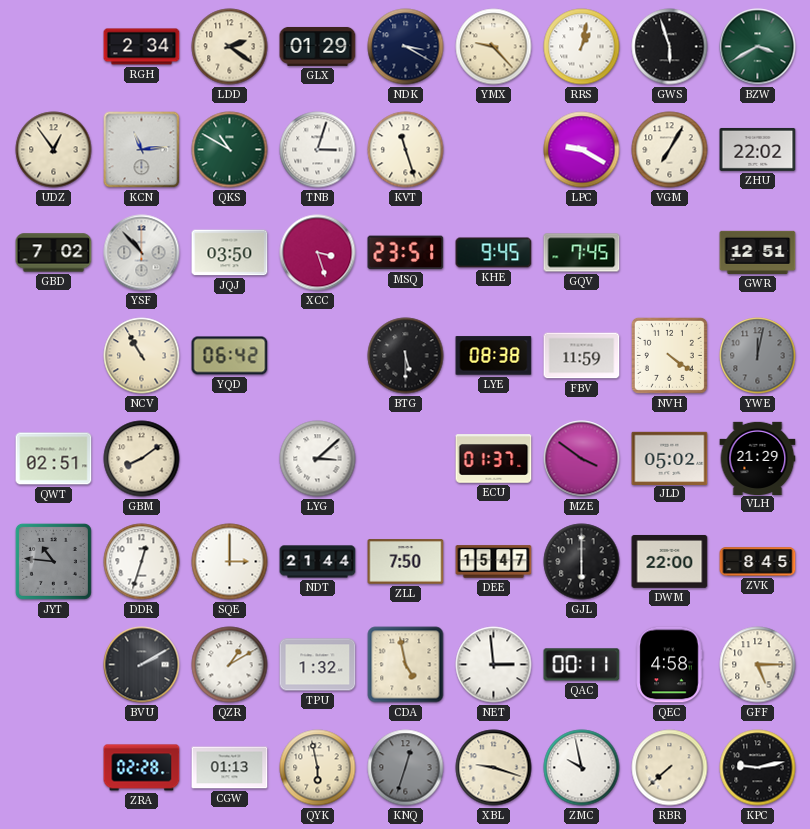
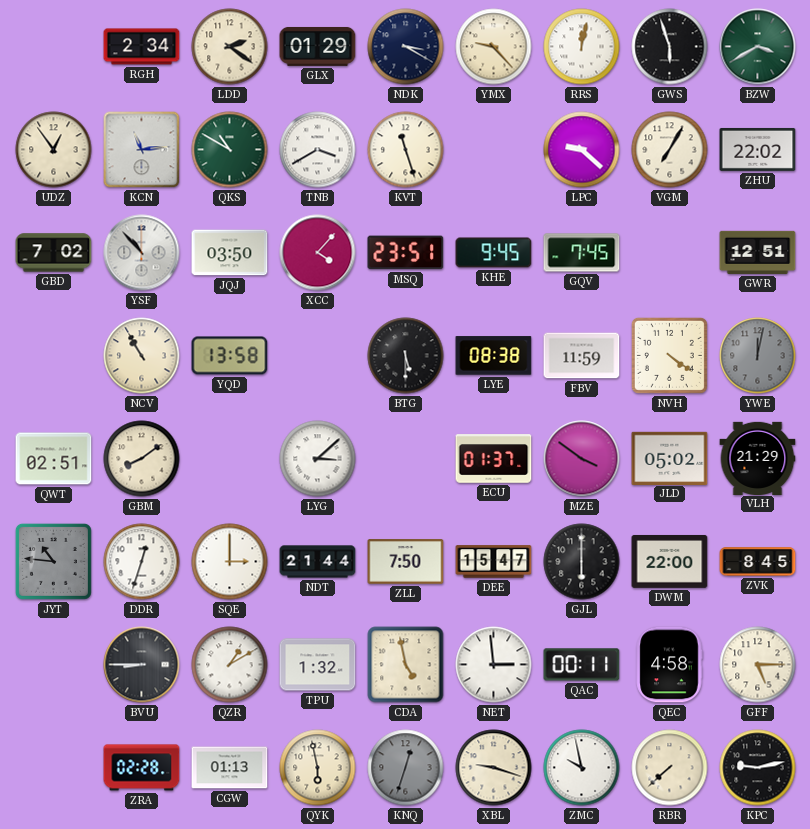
RRS: 1:02 -> 12:02
TNB: 3:03 -> 3:40
LPC: 9:20 -> 9:22
XCC: 3:27 -> 4:07
YQD: 06:42 -> 13:58
BVU: 2:10 -> 8:45
